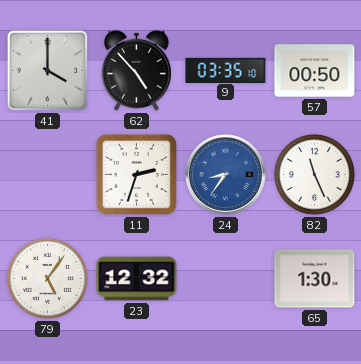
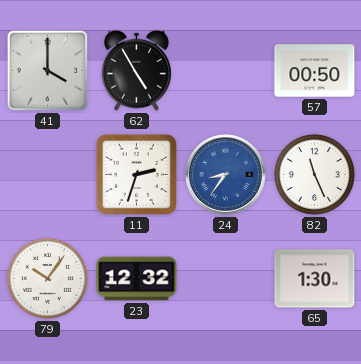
62: 4:53 -> 4:55
9: 03:35 -> none
79: 5:06 -> 10:06
